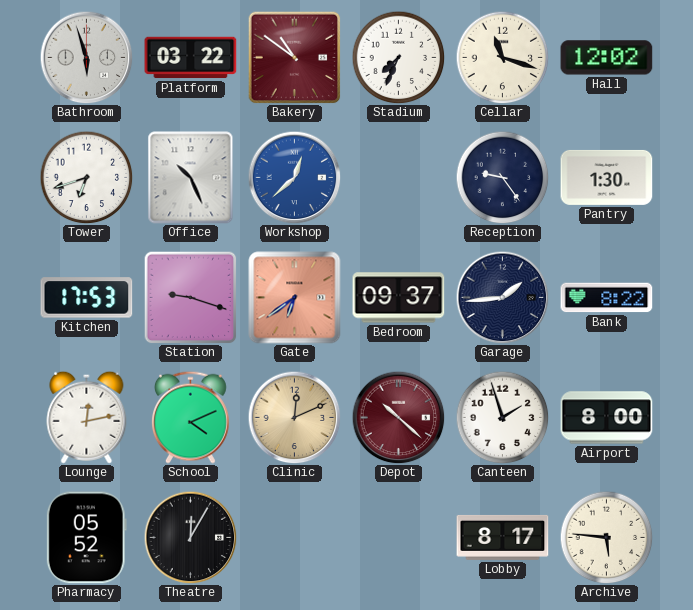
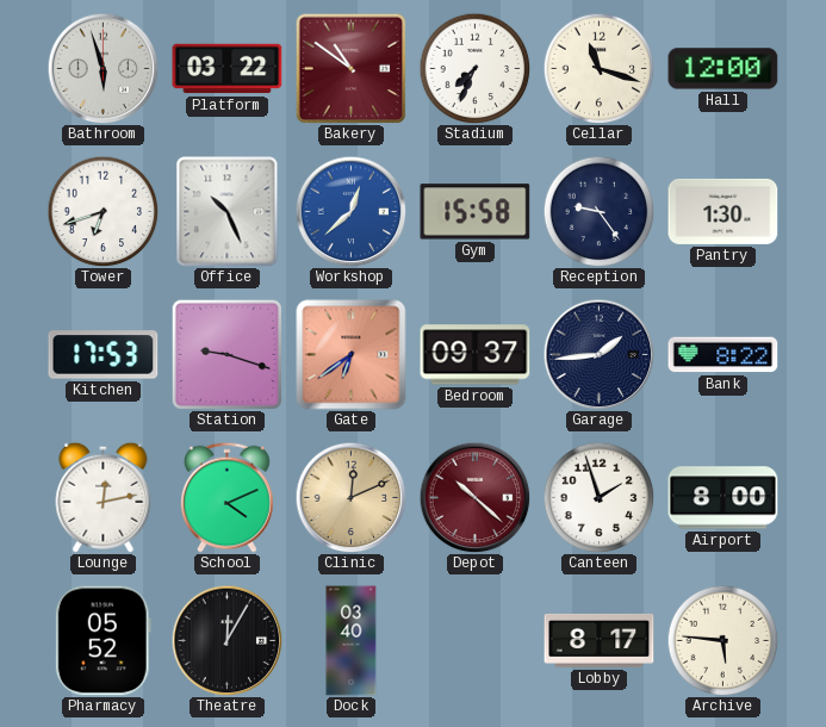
Hall: 12:02 -> 12:00
Gym: none -> 15:58
Dock: none -> 03:40
